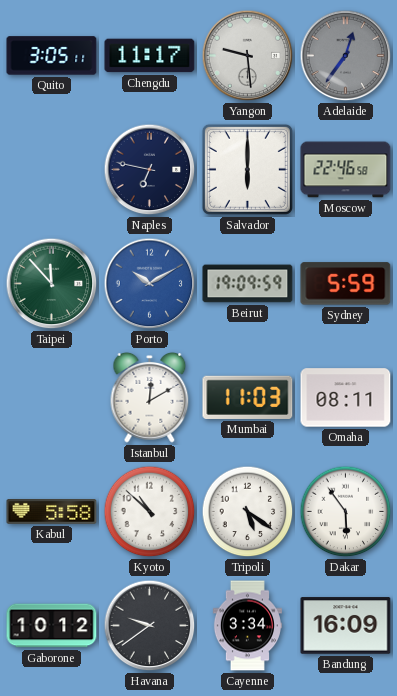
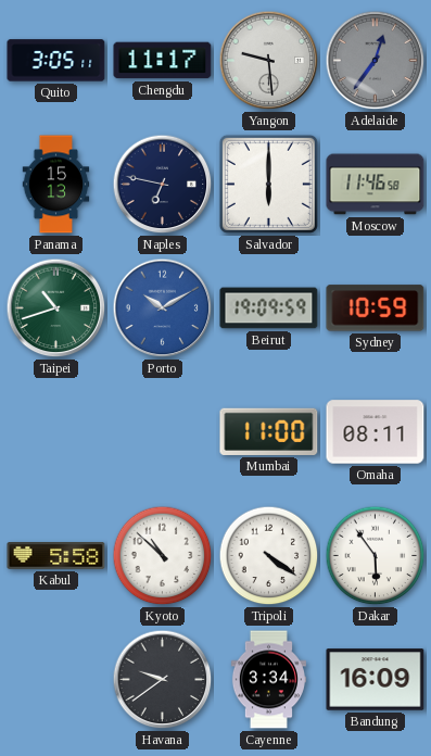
Panama: none -> 15:13
Moscow: 22:46 -> 11:46
Taipei: 11:53 -> 10:42
Sydney: 5:59 -> 10:59
Istanbul: 12:10 -> none
Mumbai: 11:03 -> 11:00
Tripoli: 5:21 -> 4:21
Gaborone: 10:12 -> none
